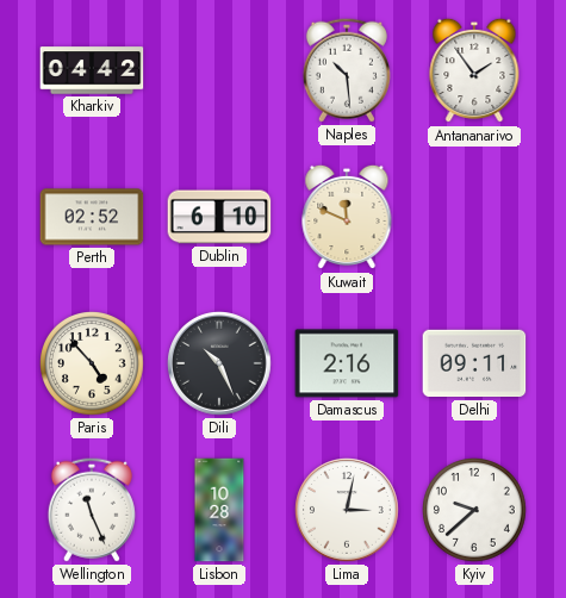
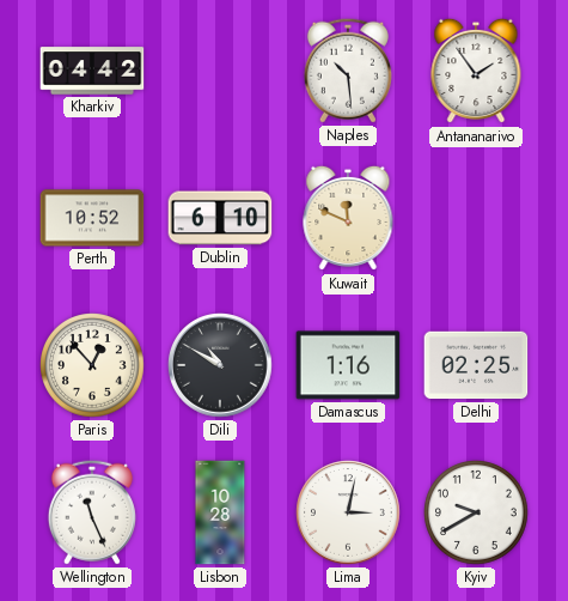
Perth: 02:52 -> 10:52
Paris: 4:53 -> 12:53
Dili: 10:26 -> 10:50
Damascus: 2:16 -> 1:16
Delhi: 09:11 -> 02:25
Kyiv: 9:38 -> 9:40
